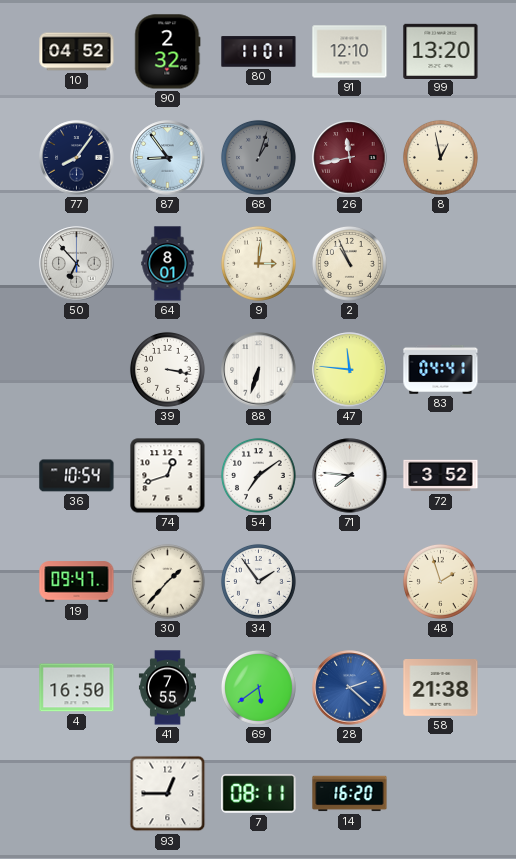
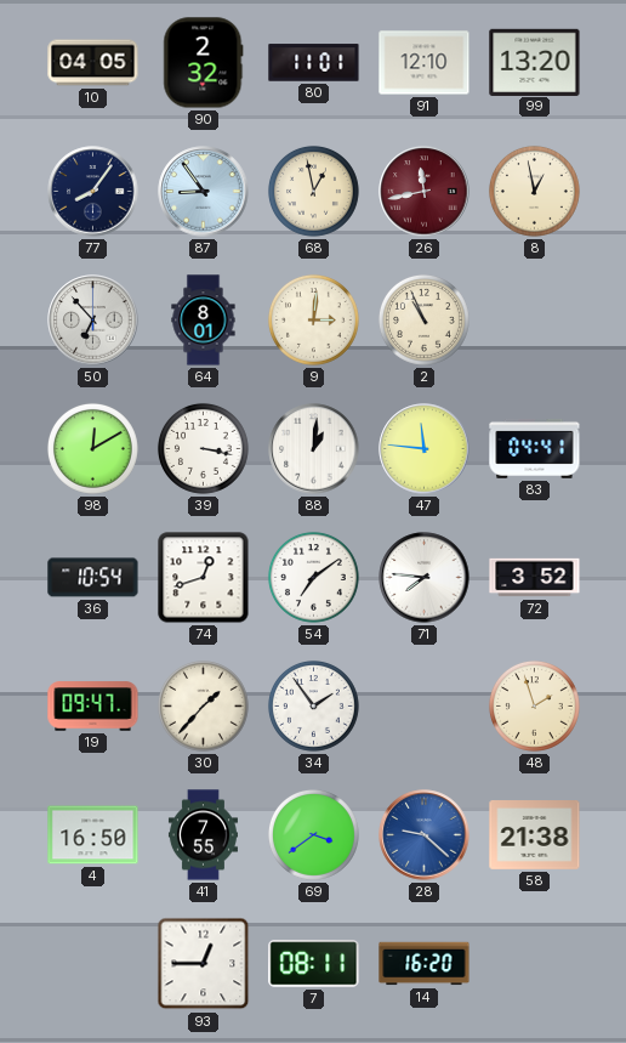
10: 04:52 -> 04:05
68: 1:03 -> 12:58
68 dial: grey -> cream
98: none -> 12:10
88: 6:33 -> 1:01
69: 5:39 -> 3:39
28: 2:22 -> 9:22
